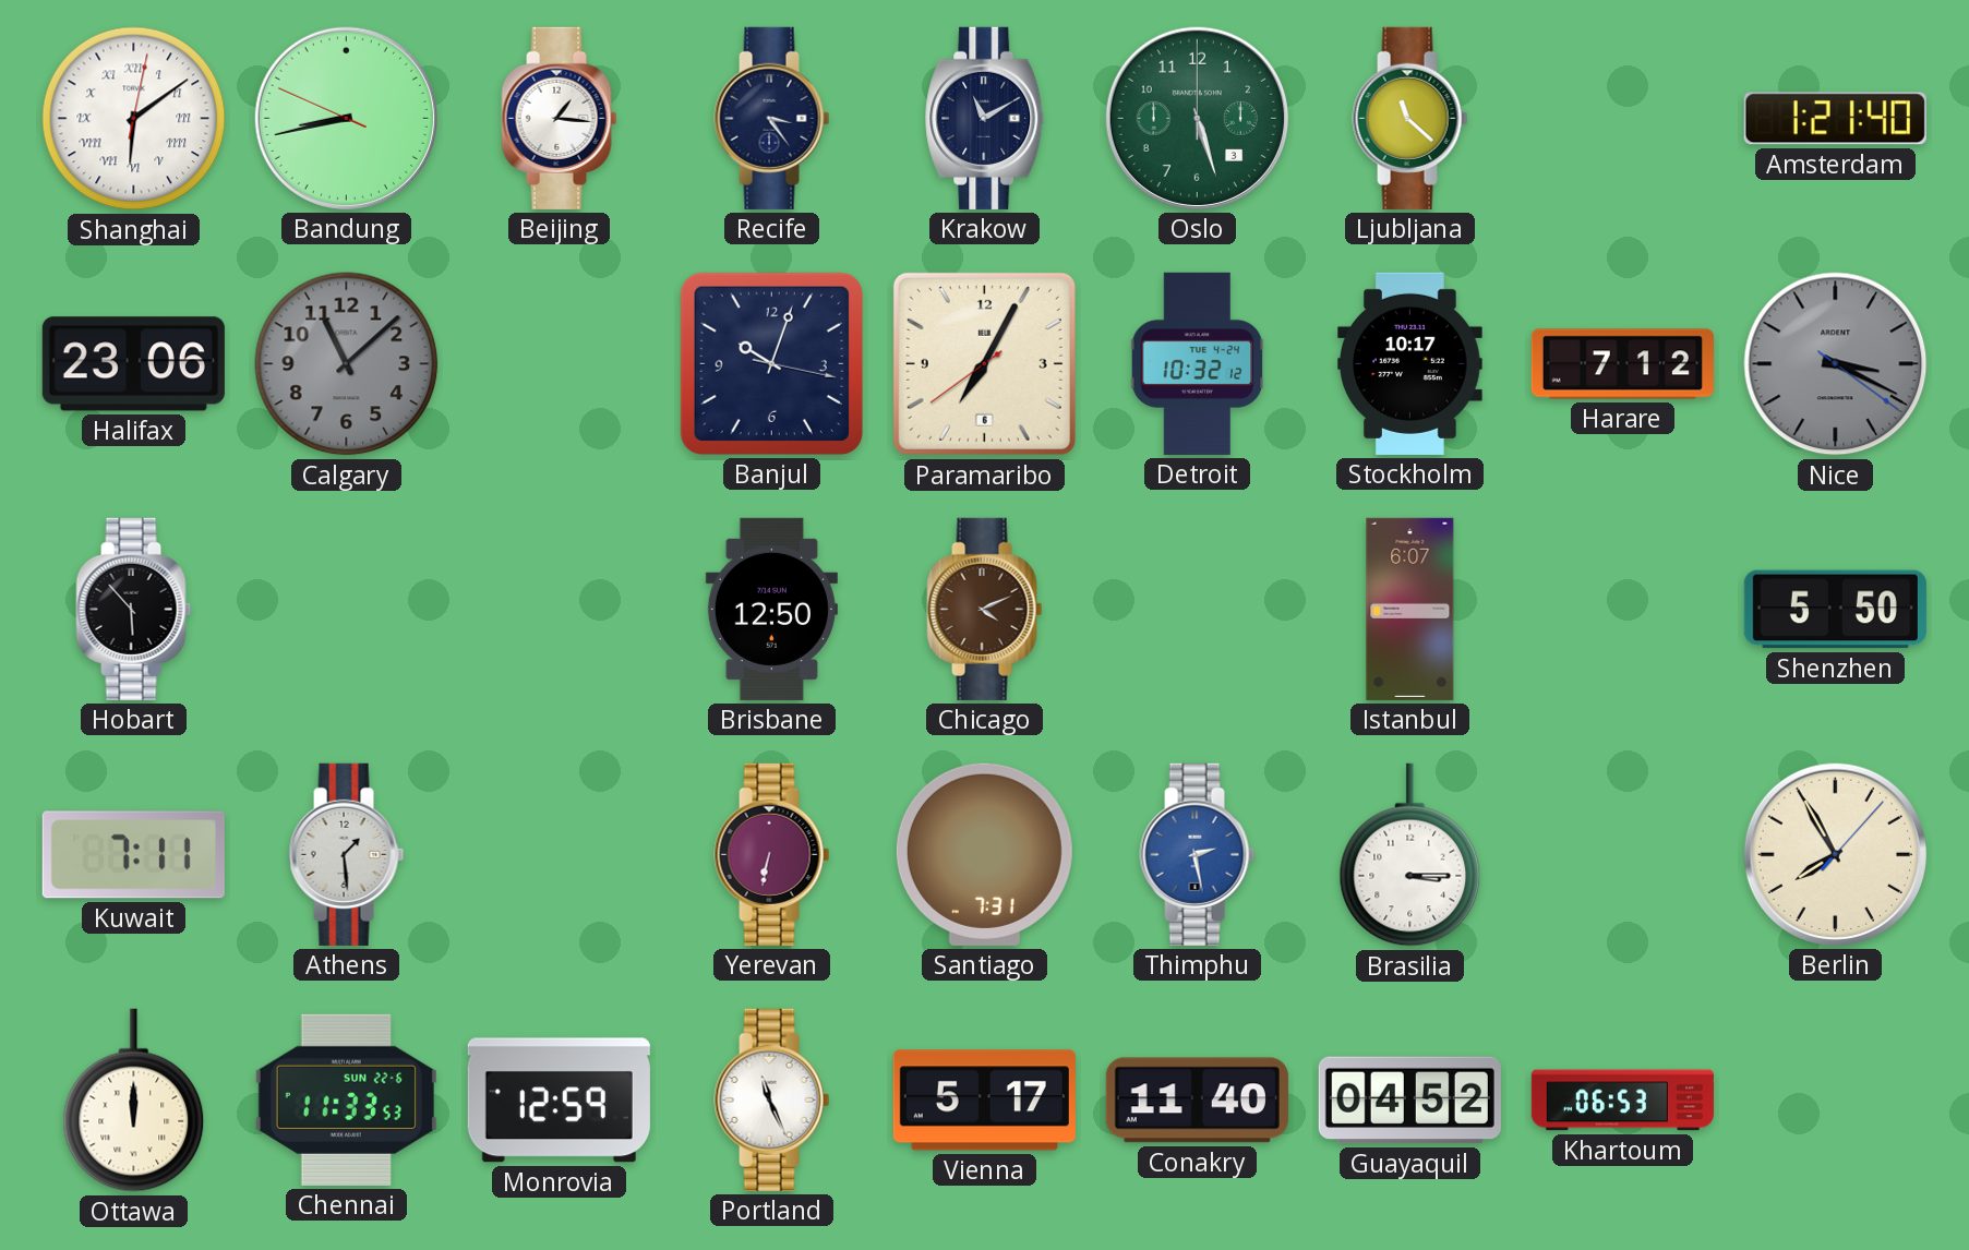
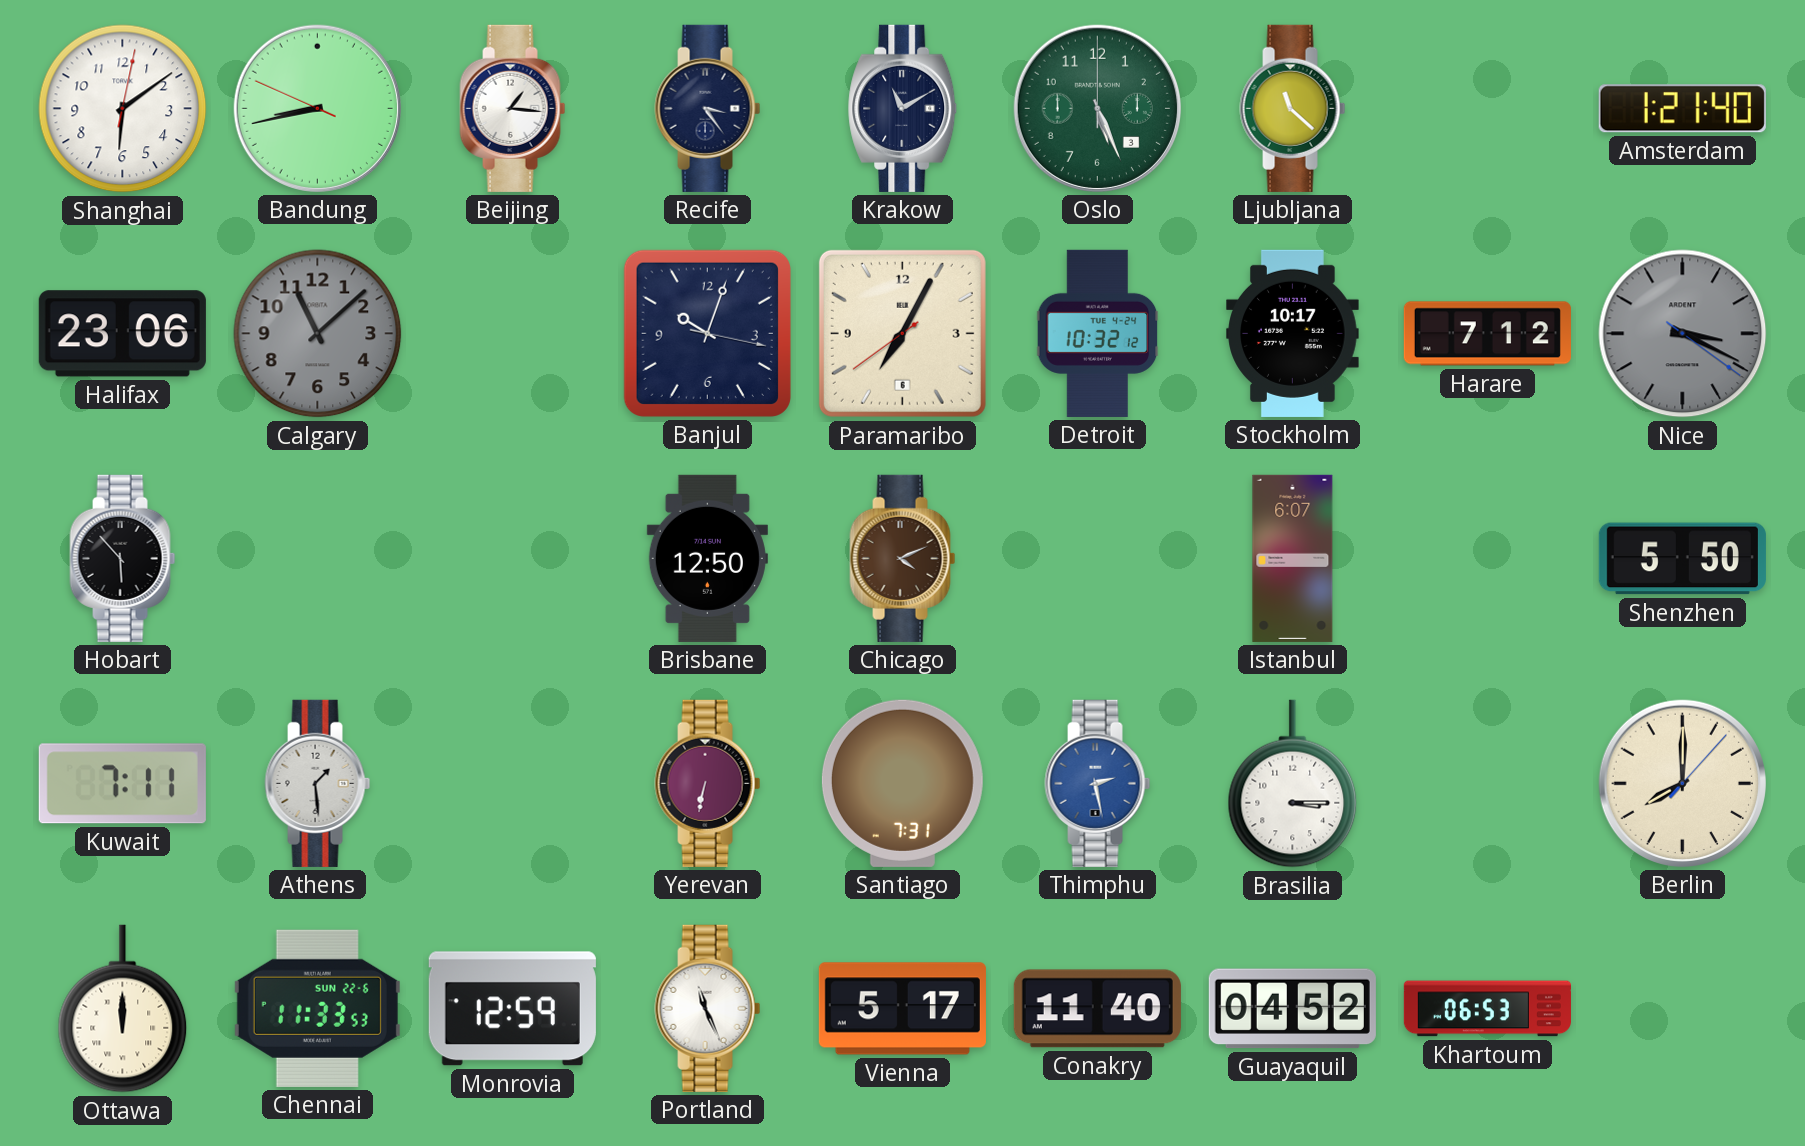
Shanghai numerals: Roman -> Arabic
Oslo: 5:27 -> 5:26
Berlin: 7:55 -> 8:00
